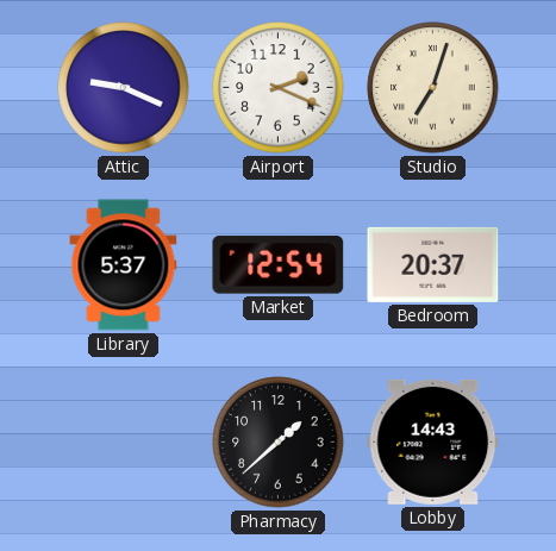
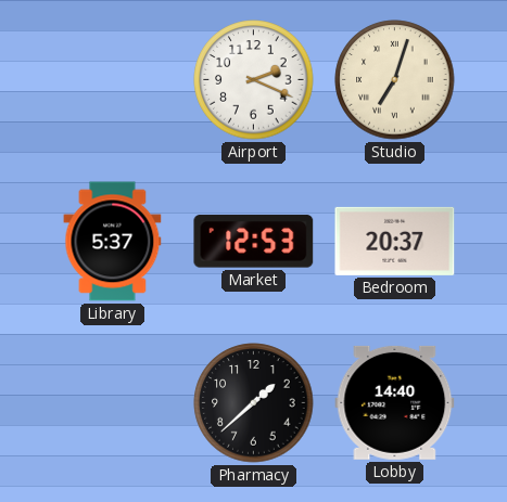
Attic: 9:19 -> none
Market: 12:54 -> 12:53
Lobby: 14:43 -> 14:40
